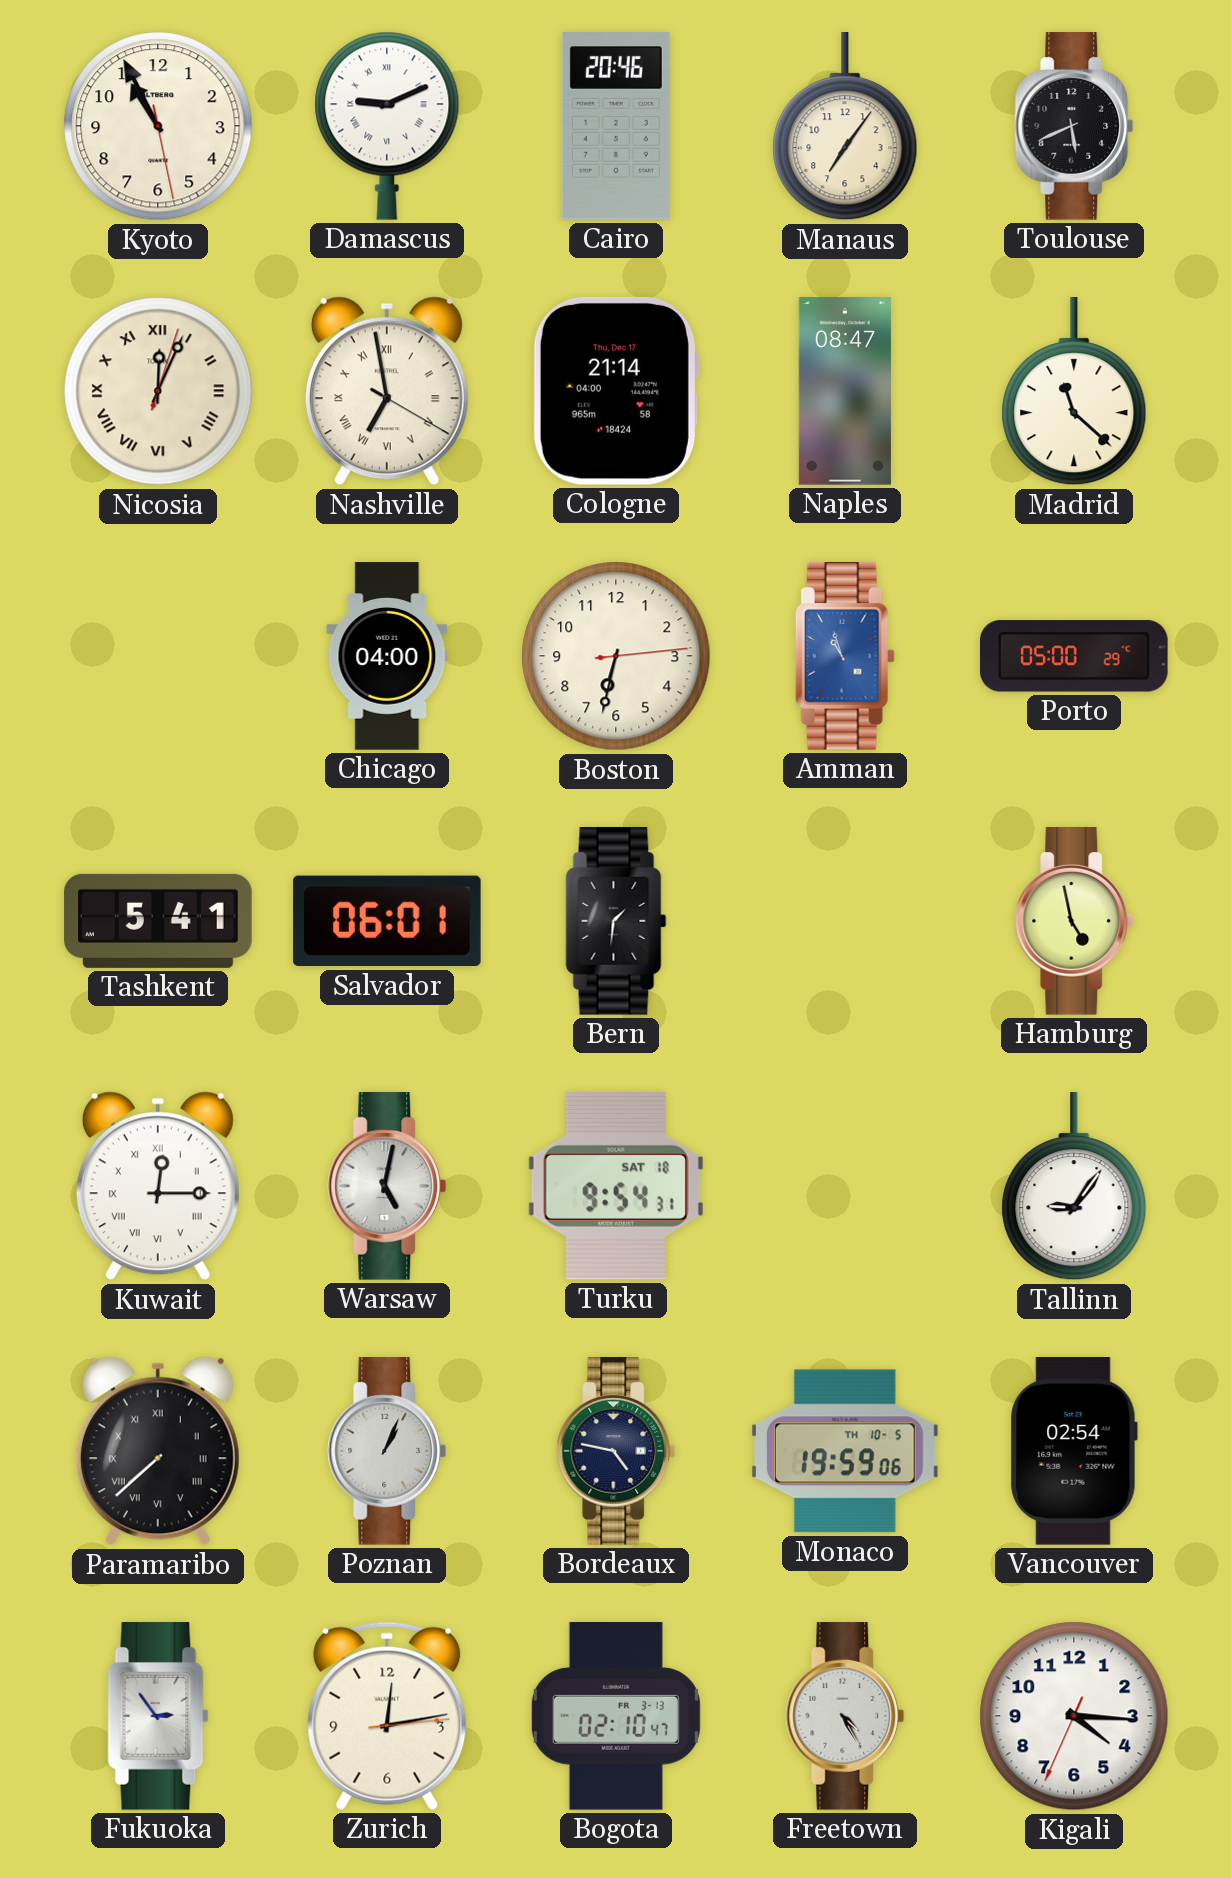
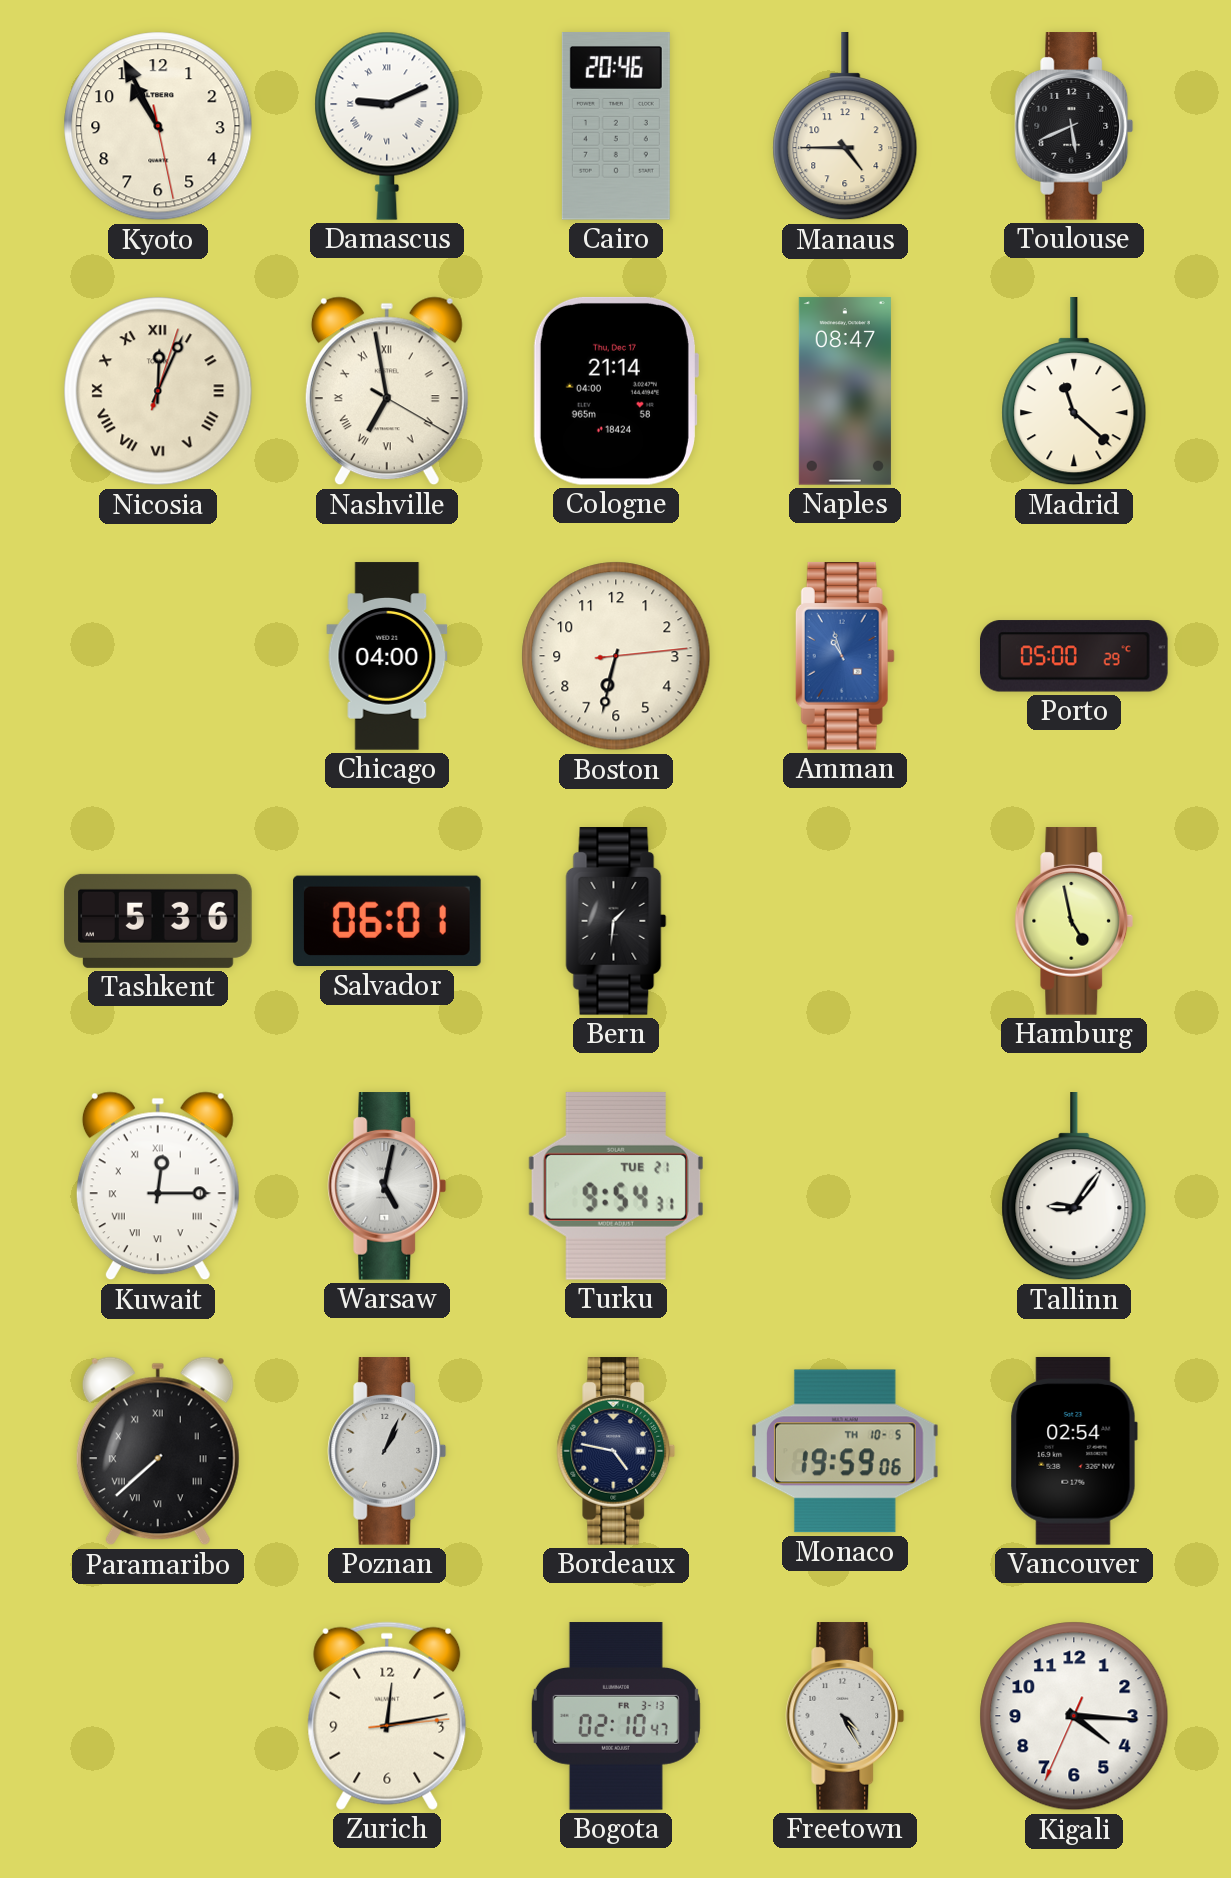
Manaus: 7:06 -> 4:45
Tashkent: 5:41 -> 5:36
Turku date: SAT 18 -> TUE 21
Fukuoka: 2:54 -> none
